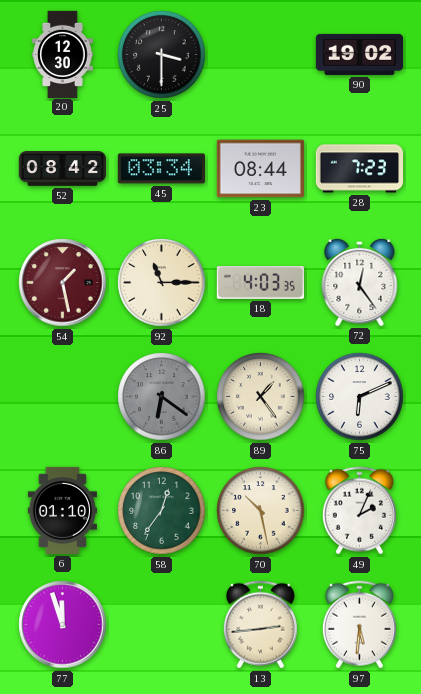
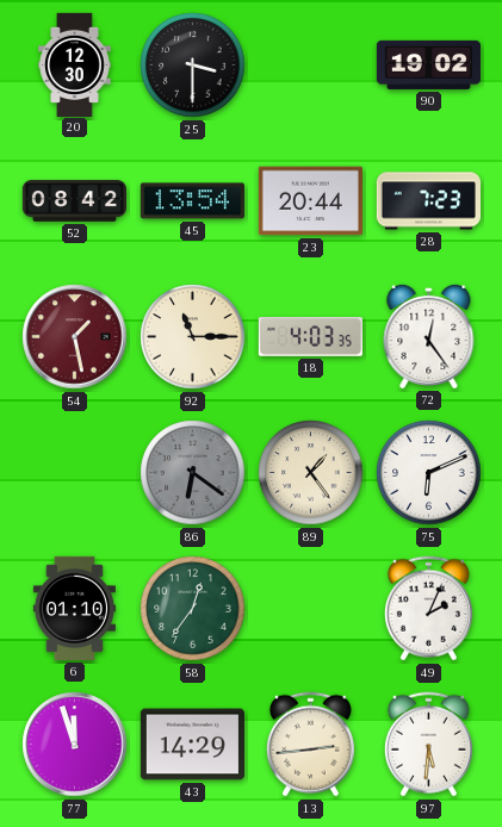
45: 03:34 -> 13:54
23: 08:44 -> 20:44
70: 10:28 -> none
43: none -> 14:29
